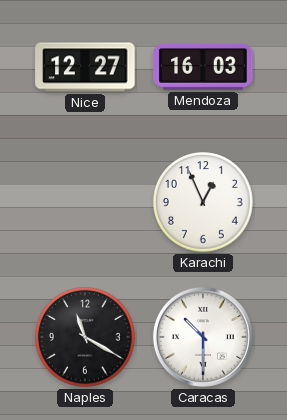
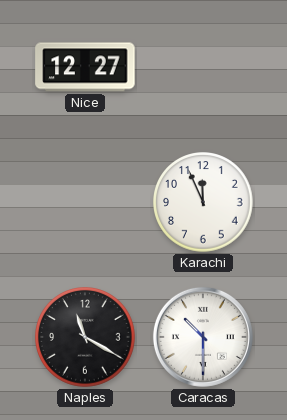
Mendoza: 16:03 -> none
Karachi: 12:56 -> 11:56
